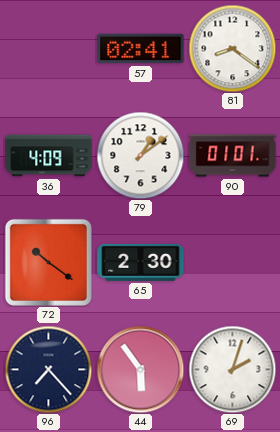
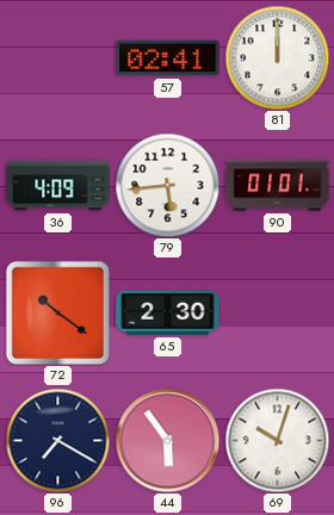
81: 8:21 -> 12:00
79: 1:09 -> 5:44
96: 7:23 -> 7:20
69: 2:03 -> 10:03
